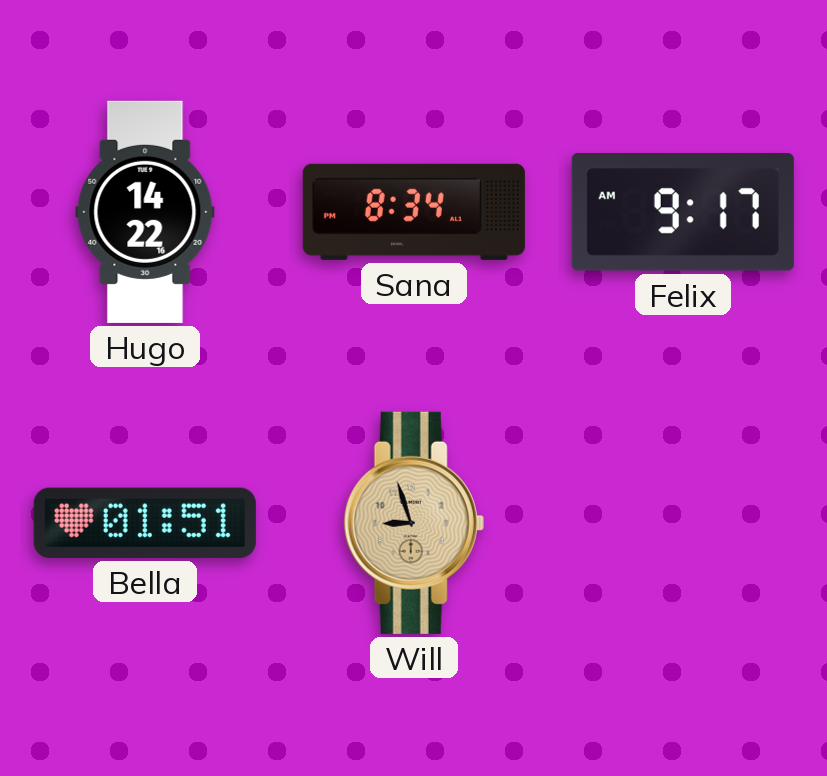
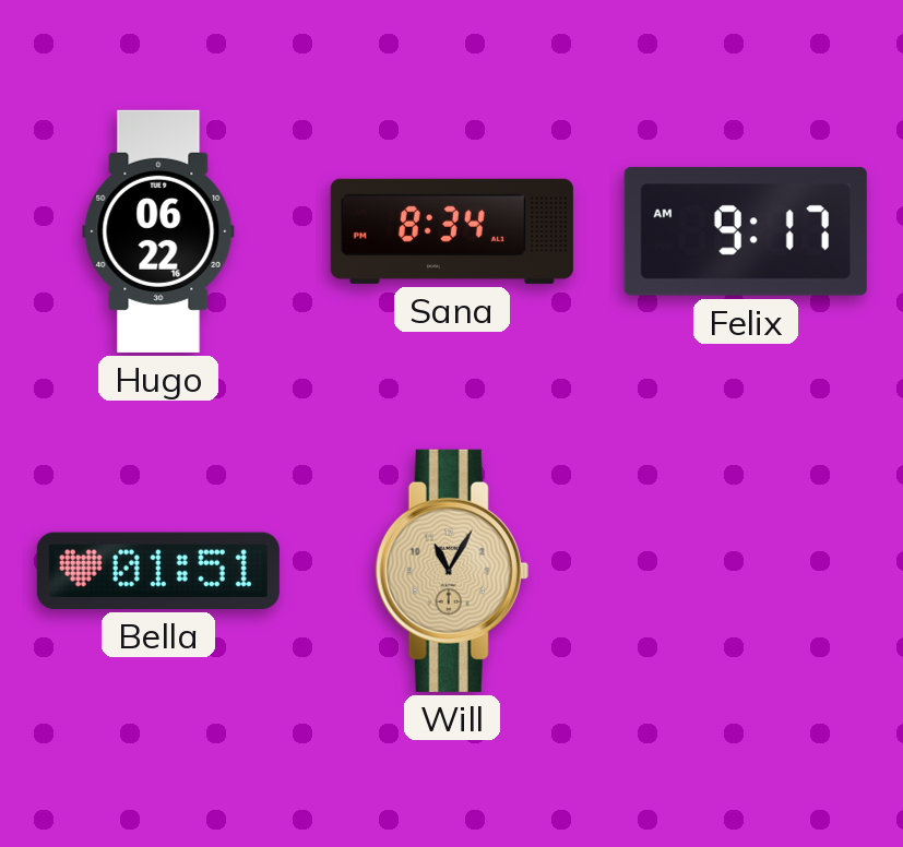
Hugo: 14:22 -> 06:22
Will: 8:57 -> 11:05
